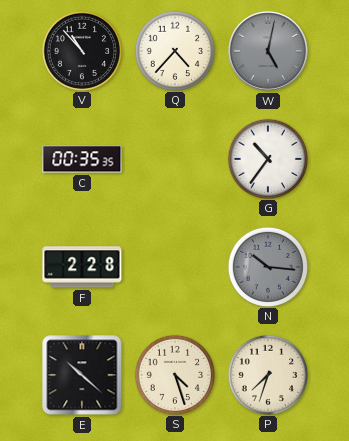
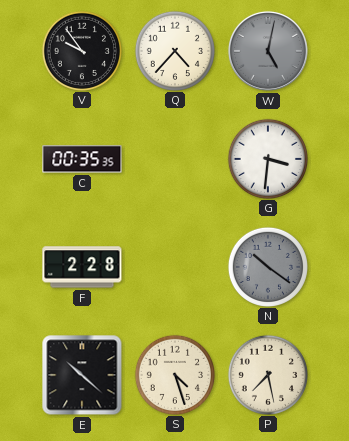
V: 10:53 -> 9:54
G: 10:36 -> 3:31
N: 10:16 -> 10:21
P: 7:33 -> 7:28
